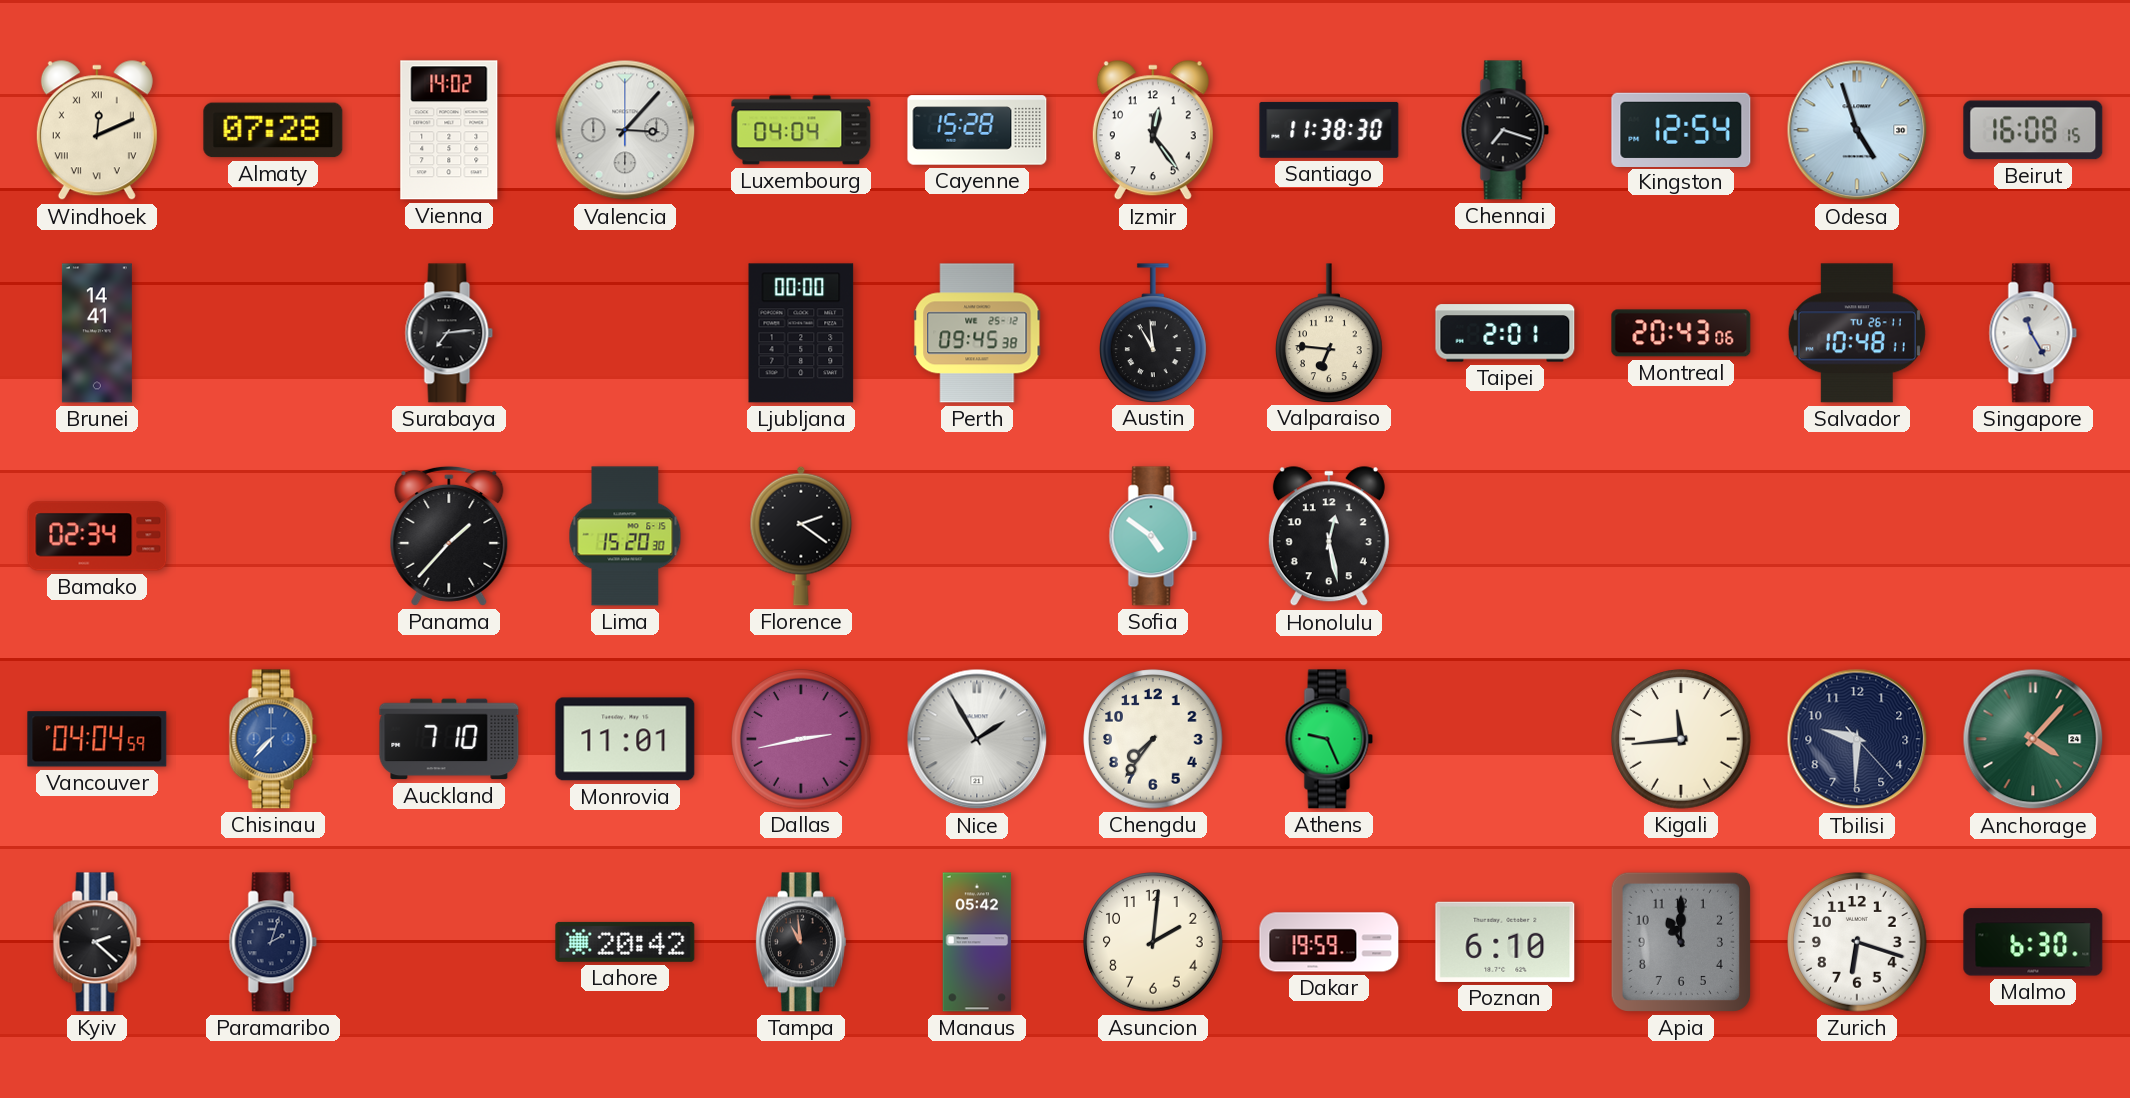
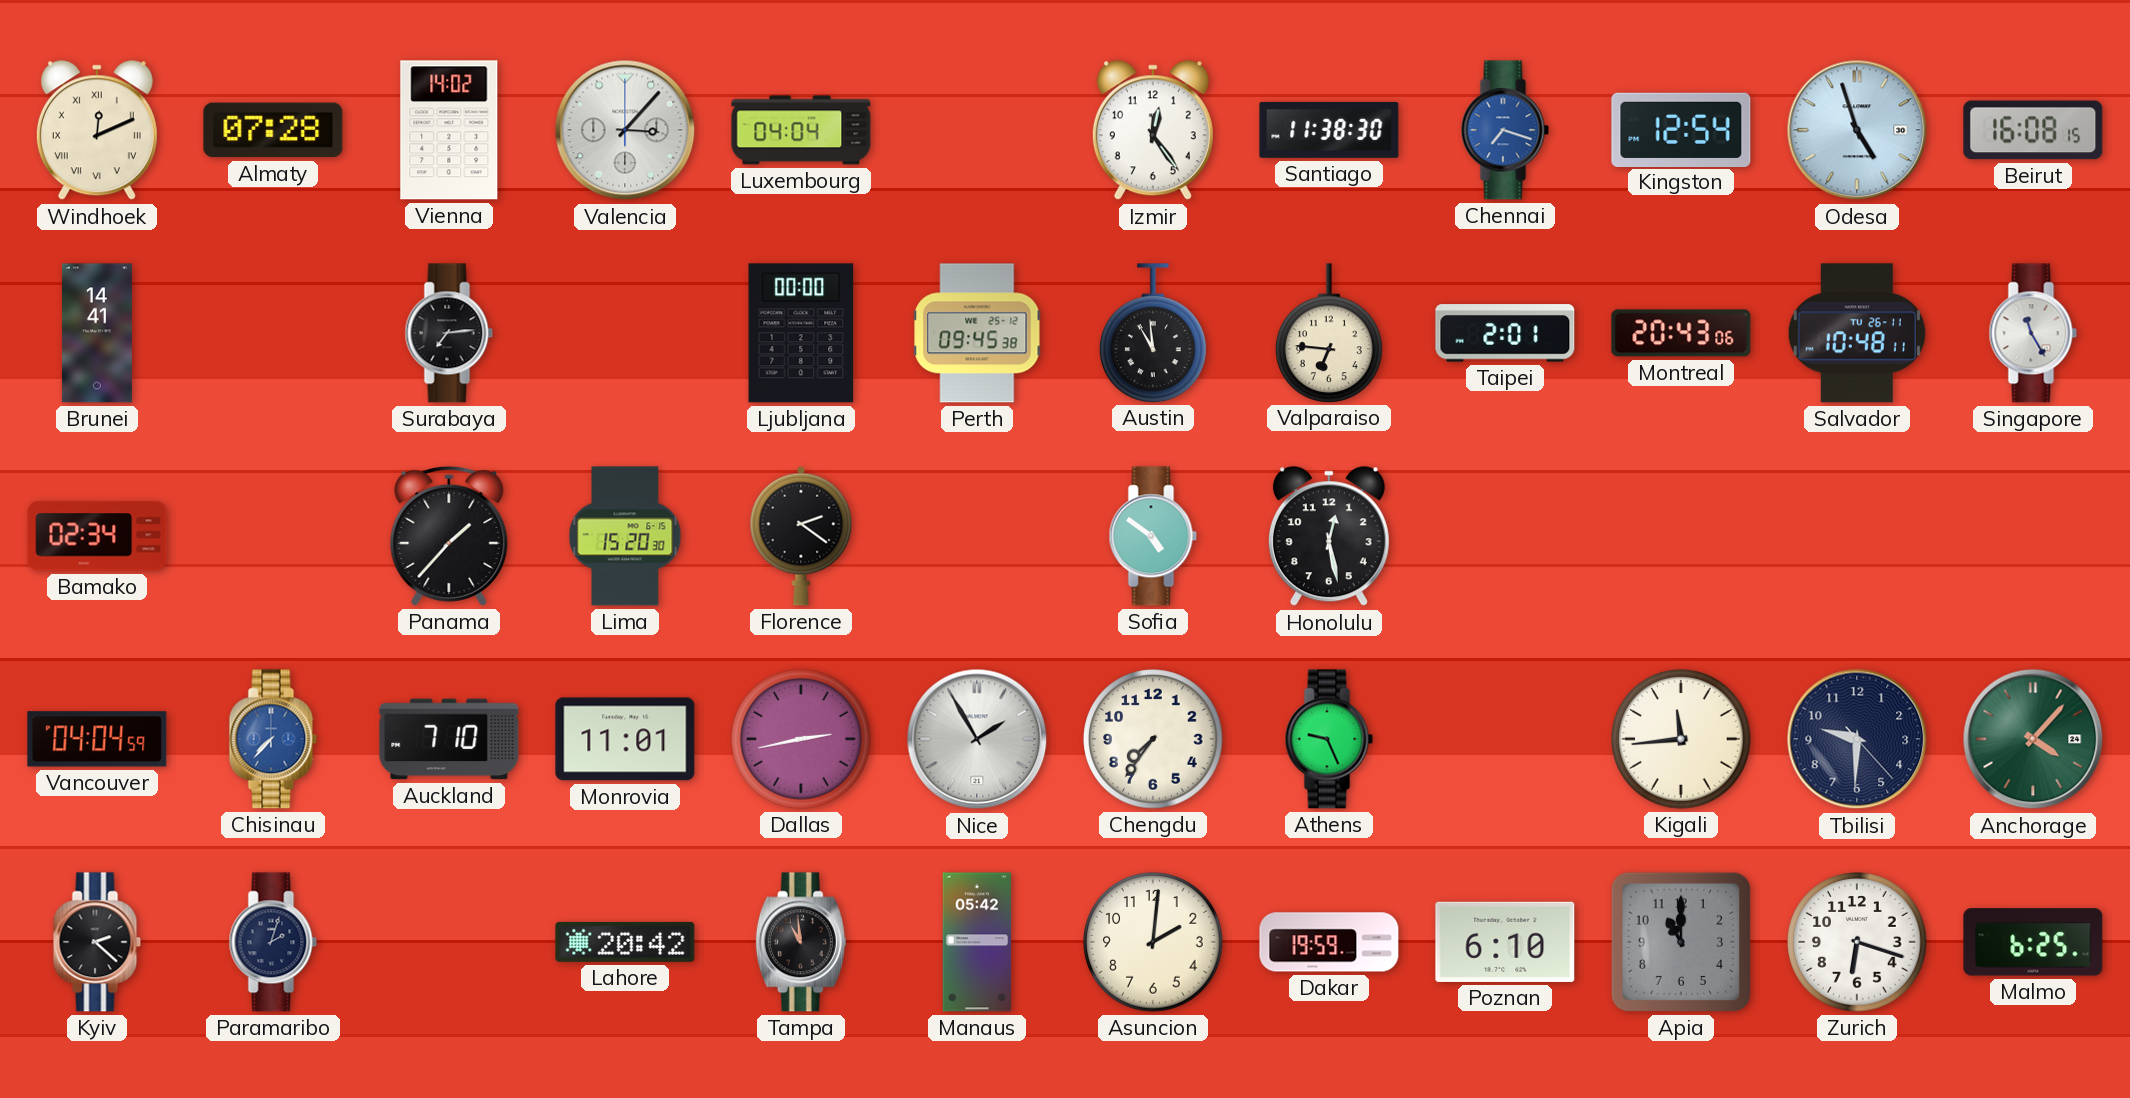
Cayenne: 15:28 -> none
Chennai dial: black -> blue
Malmo: 6:30 -> 6:25
